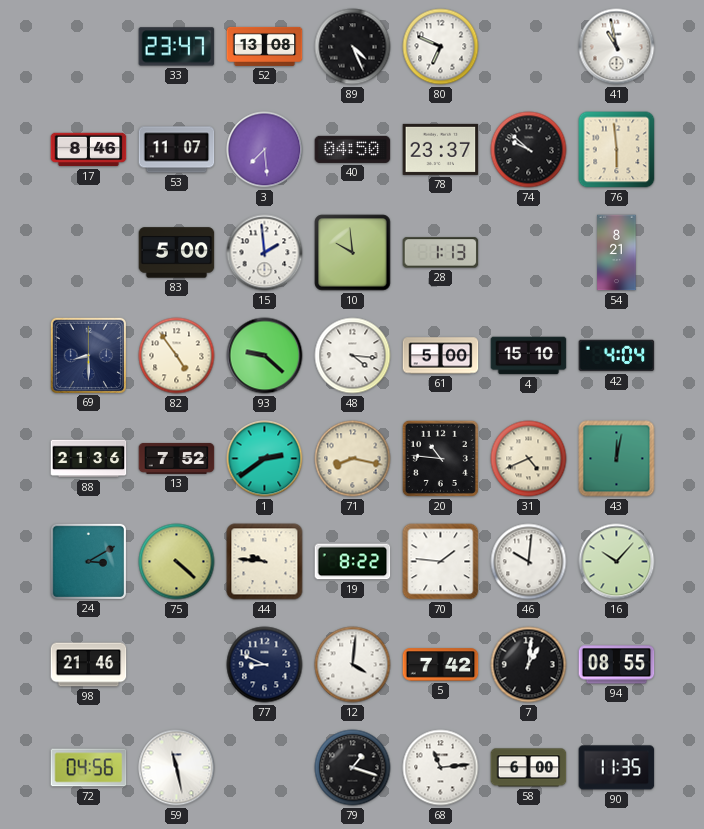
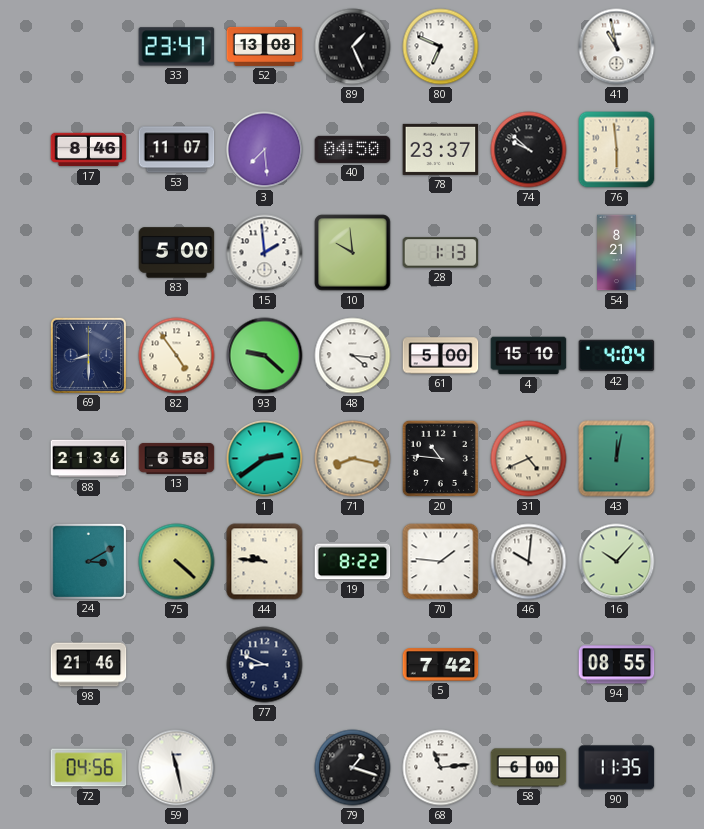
89: 4:26 -> 1:26
13: 7:52 -> 6:58
12: 4:01 -> none
7: 1:01 -> none
